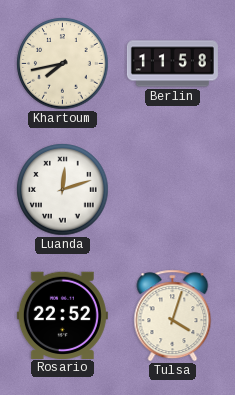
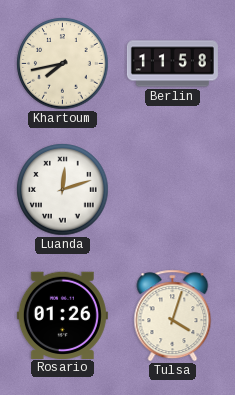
Rosario: 22:52 -> 01:26
